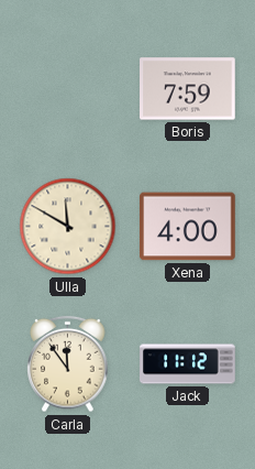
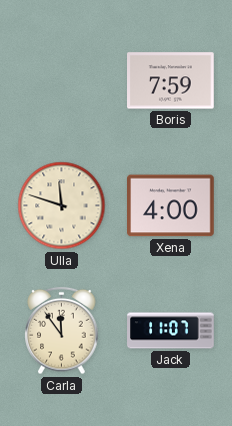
Ulla: 11:50 -> 11:48
Jack: 11:12 -> 11:07
